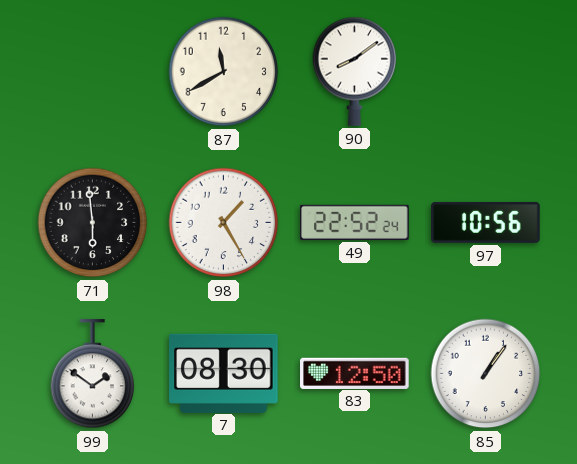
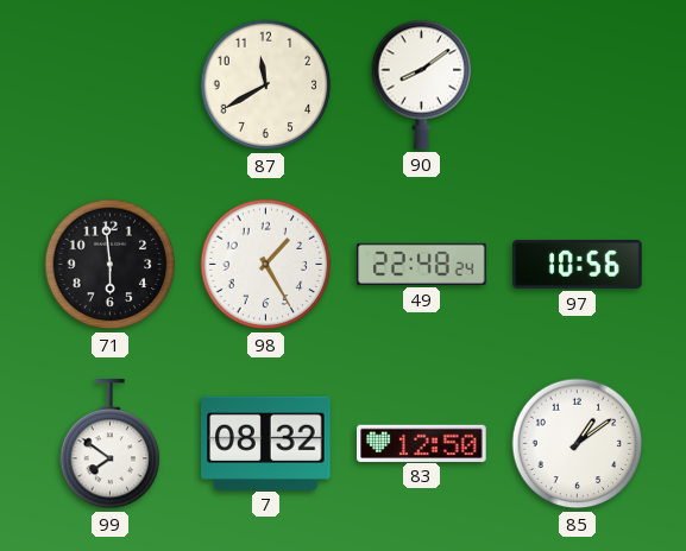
49: 22:52 -> 22:48
99: 1:51 -> 7:51
7: 08:30 -> 08:32
85: 1:06 -> 1:09
